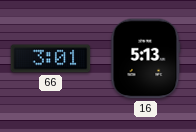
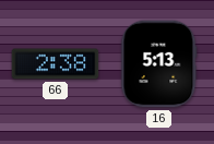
66: 3:01 -> 2:38
